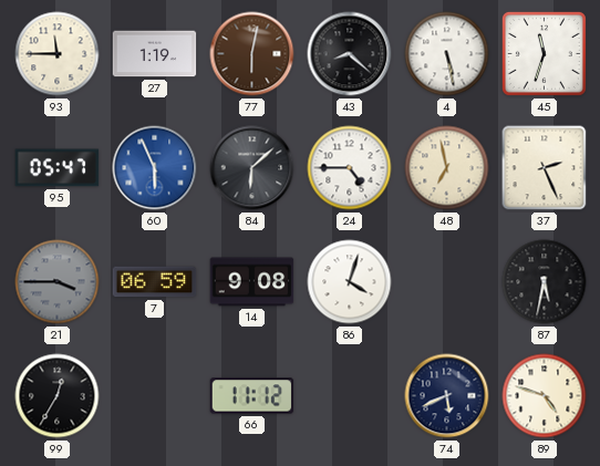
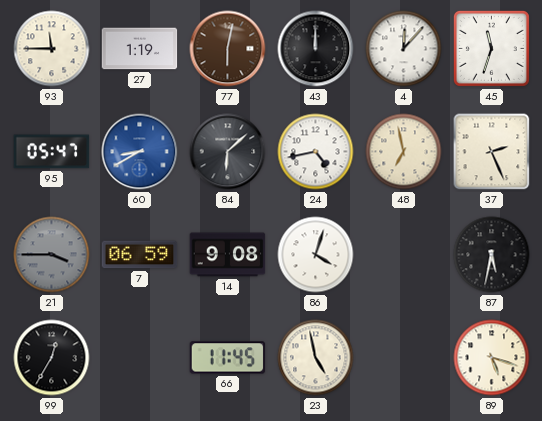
43: 8:22 -> 12:00
4: 5:28 -> 12:07
60: 5:56 -> 8:40
24: 4:45 -> 4:43
66: 11:12 -> 11:45
23: none -> 4:58
74: 5:41 -> none
89: 4:48 -> 5:18
